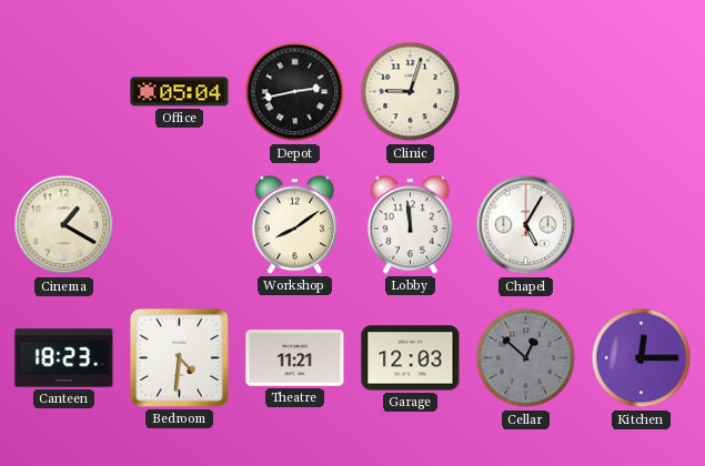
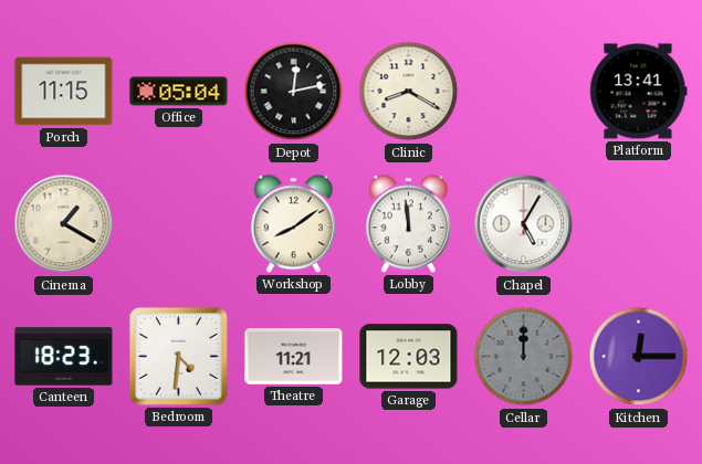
Porch: none -> 11:15
Depot: 2:43 -> 12:13
Clinic: 9:03 -> 8:20
Platform: none -> 13:41
Cellar: 12:52 -> 12:00
